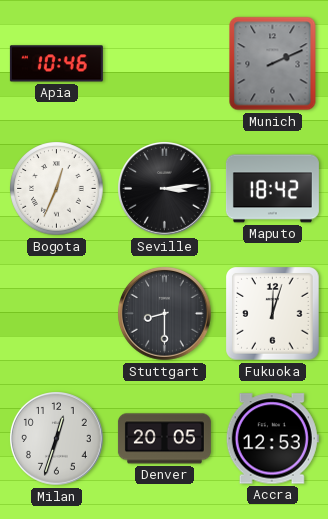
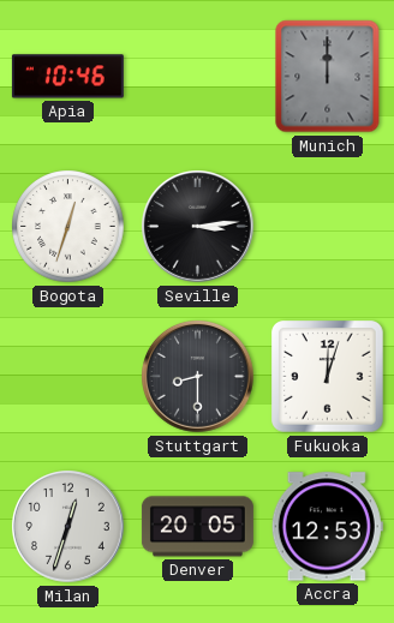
Munich: 2:11 -> 12:00
Bogota: 12:34 -> 12:33
Maputo: 18:42 -> none
